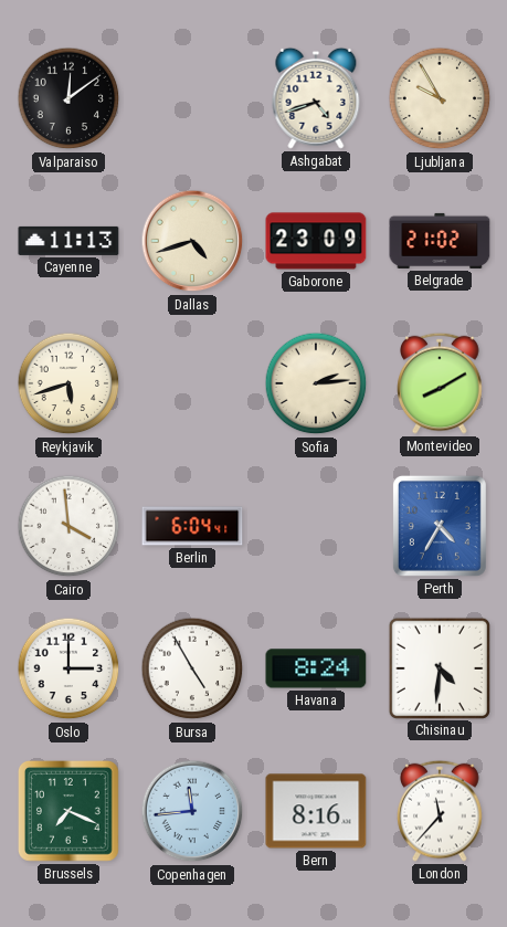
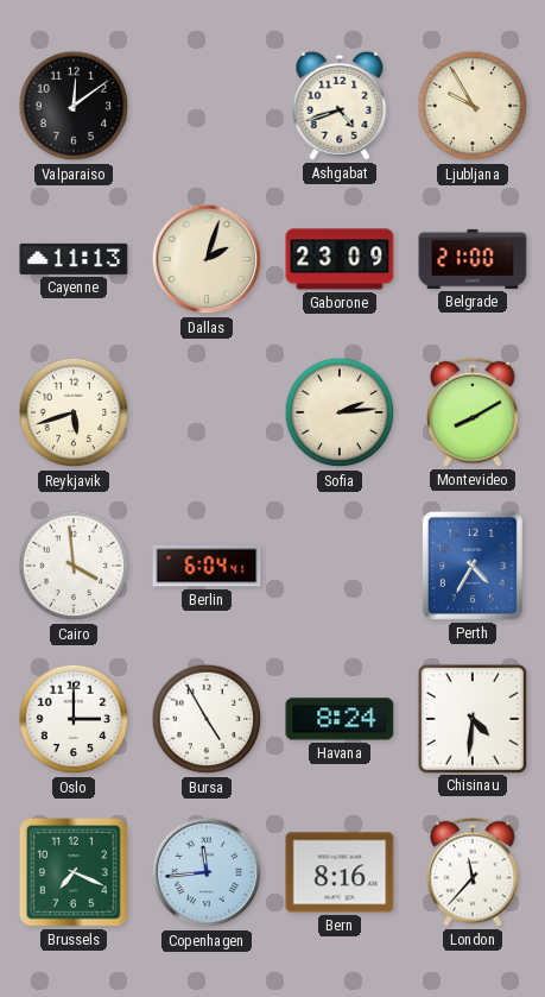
Dallas: 4:42 -> 2:03
Belgrade: 21:02 -> 21:00
